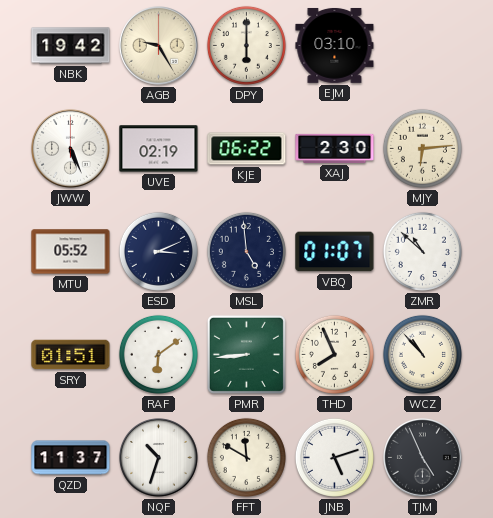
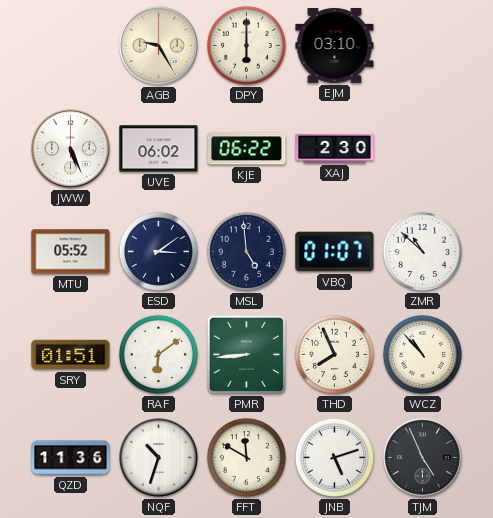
NBK: 19:42 -> none
UVE: 02:19 -> 06:02
MJY: 6:14 -> none
ESD: 3:11 -> 3:09
QZD: 11:37 -> 11:36
